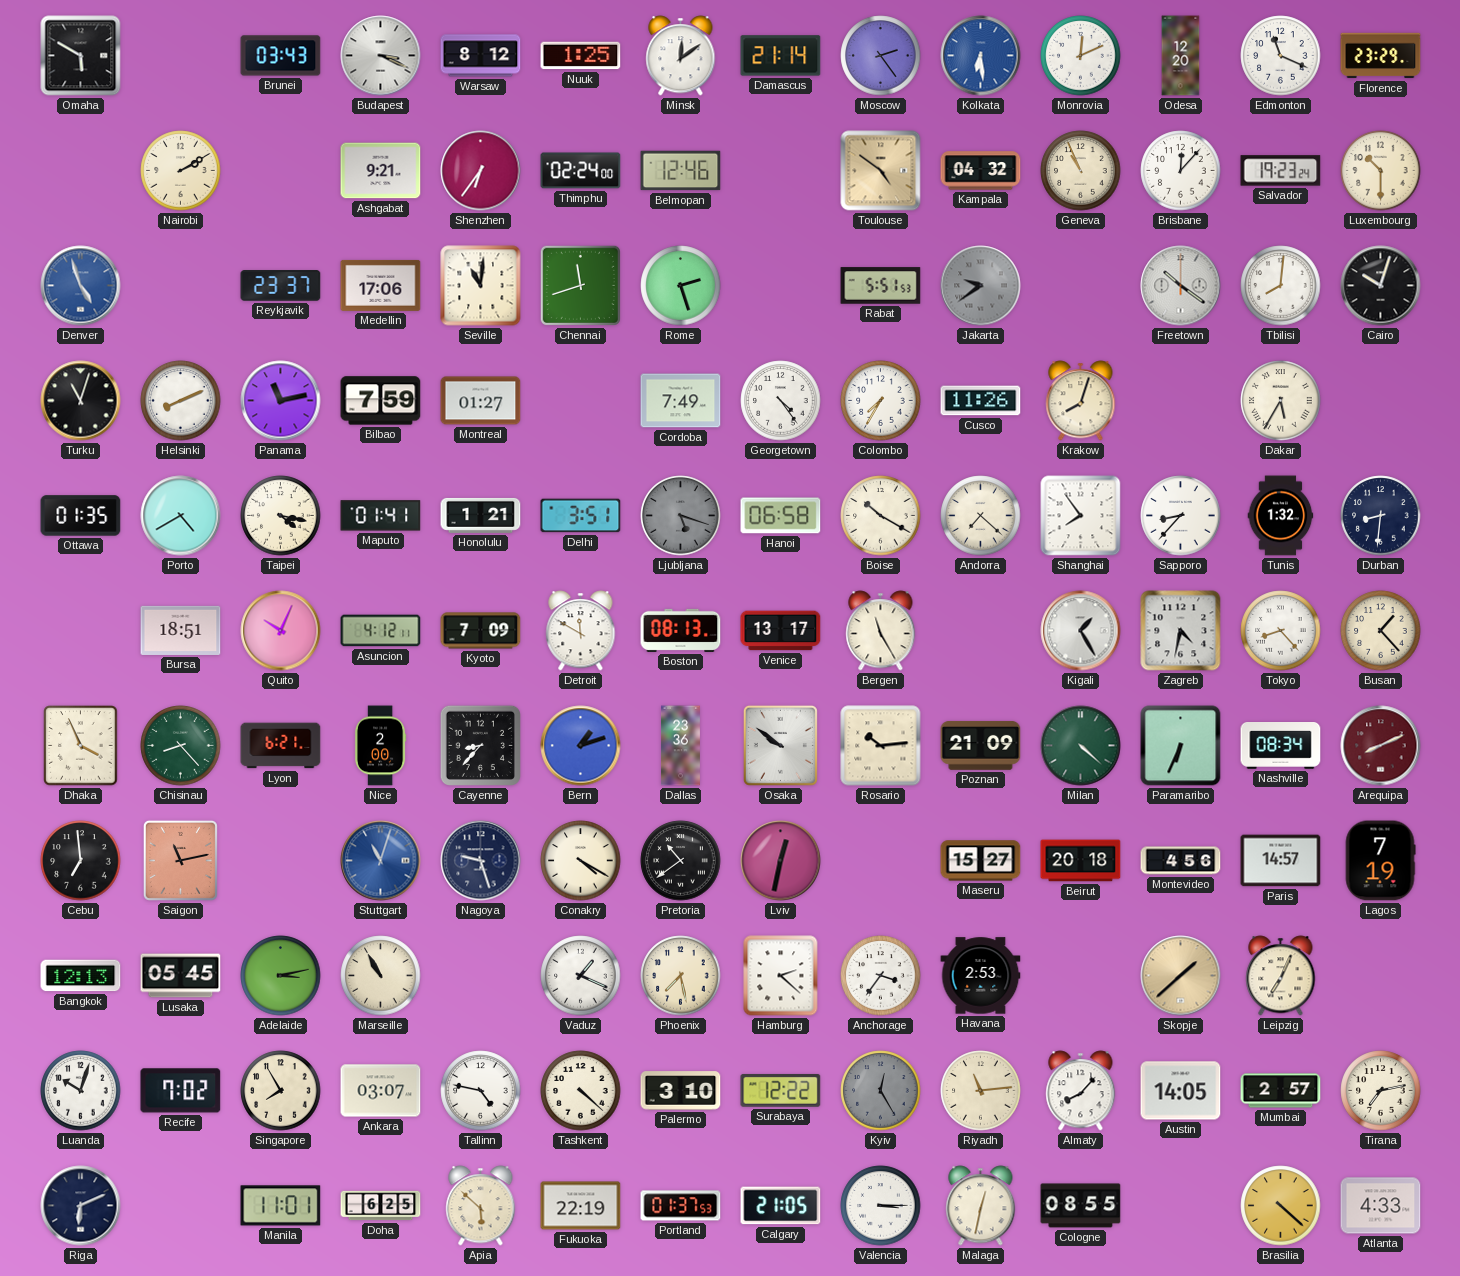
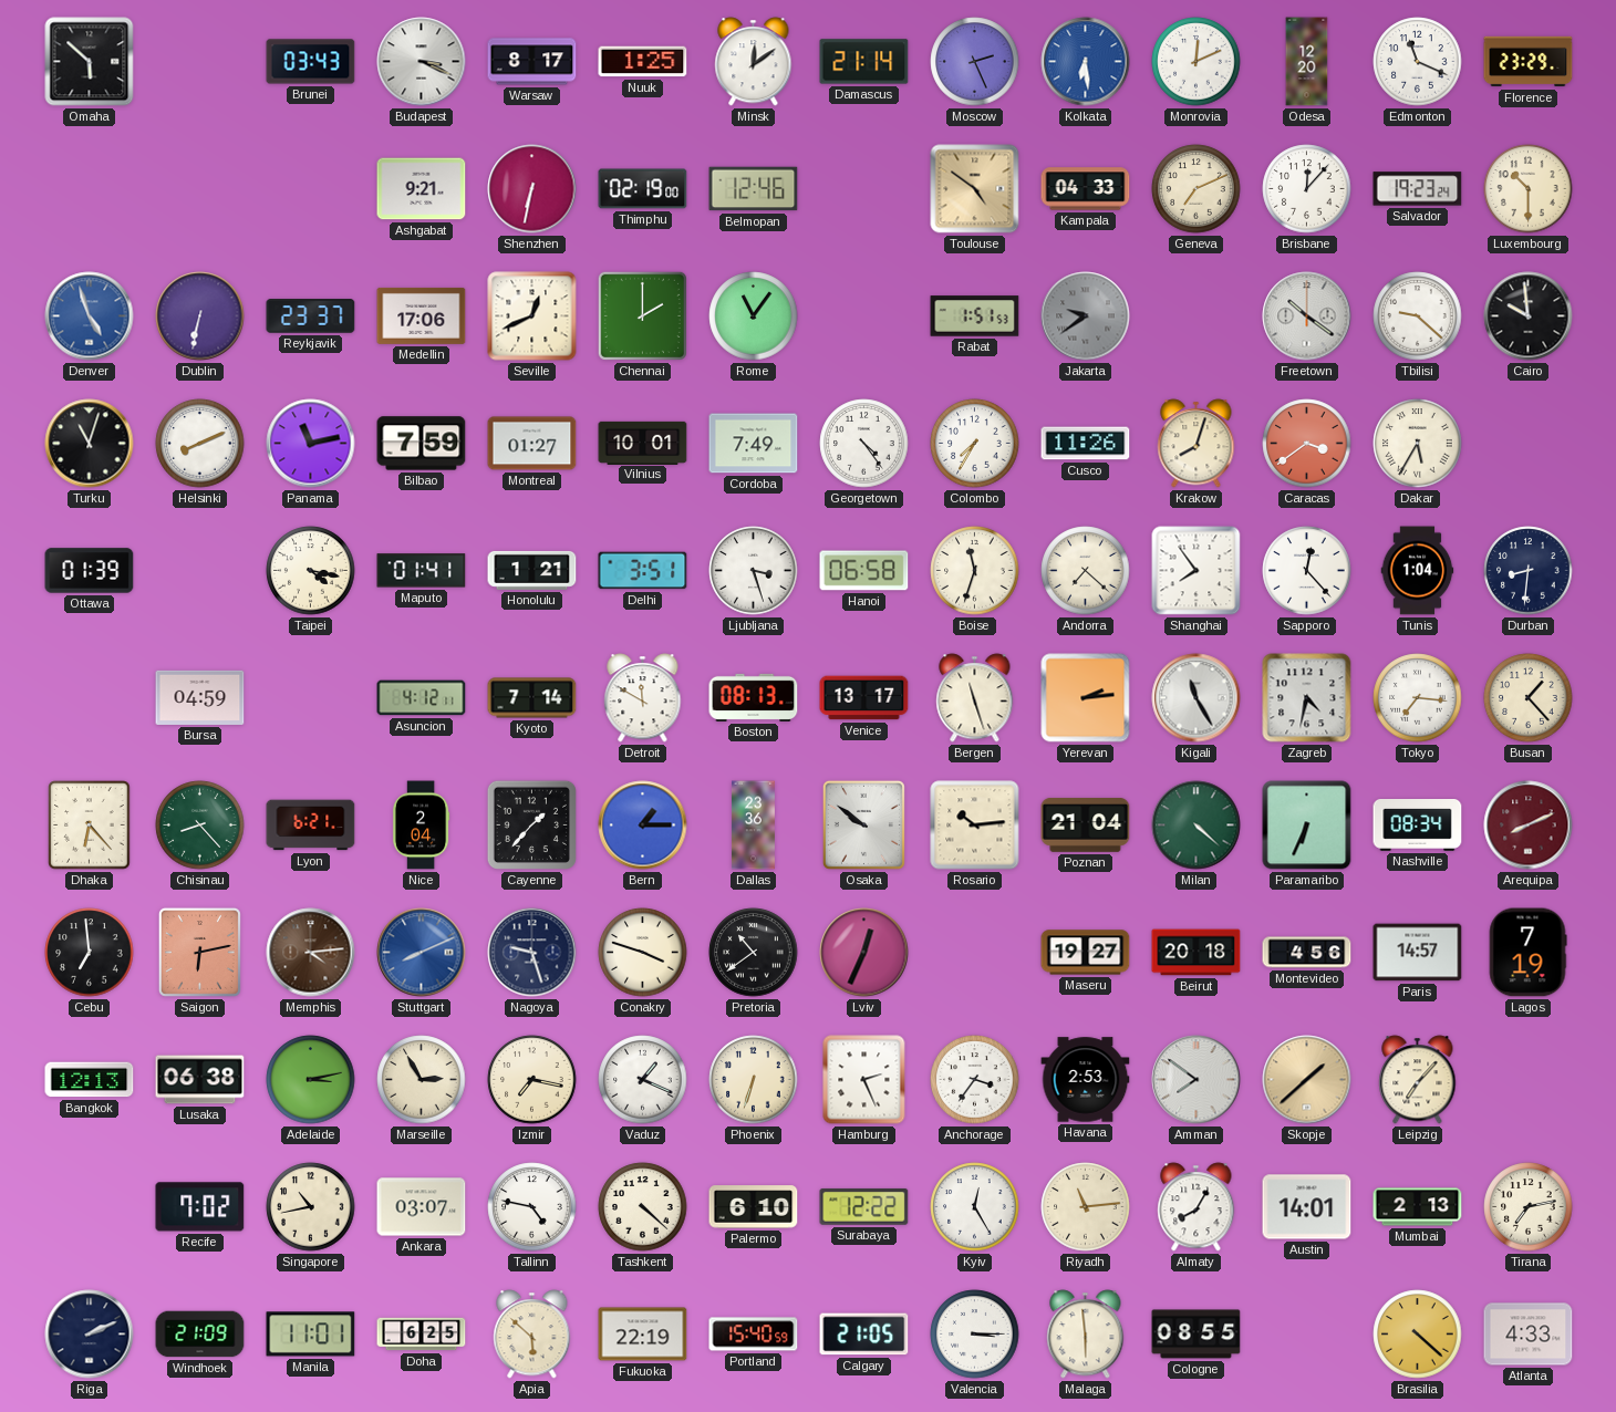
Omaha: 5:50 -> 5:52
Warsaw: 8:12 -> 8:17
Moscow: 2:24 -> 2:26
Nairobi: 2:10 -> none
Shenzhen: 6:36 -> 6:32
Thimphu: 02:24 -> 02:19
Kampala: 04:32 -> 04:33
Geneva: 10:56 -> 7:11
Dublin: none -> 6:32
Seville: 11:01 -> 12:41
Chennai: 11:42 -> 2:00
Rome: 2:27 -> 11:06
Rabat: 5:51 -> 1:51
Tbilisi: 8:01 -> 9:22
Cairo: 10:03 -> 9:59
Vilnius: none -> 10:01
Caracas: none -> 3:39
Ottawa: 01:35 -> 01:39
Porto: 4:40 -> none
Ljubljana: 5:18 -> 3:27
Ljubljana dial: grey -> white
Boise: 10:20 -> 11:33
Sapporo: 8:37 -> 12:23
Tunis: 1:32 -> 1:04
Bursa: 18:51 -> 04:59
Quito: 10:04 -> none
Kyoto: 7:09 -> 7:14
Bergen: 11:25 -> 11:27
Yerevan: none -> 2:14
Kigali: 1:25 -> 11:25
Tokyo: 8:23 -> 7:16
Dhaka: 3:56 -> 6:23
Nice: 2:00 -> 2:04
Cayenne: 8:37 -> 1:37
Bern: 1:12 -> 1:15
Poznan: 21:09 -> 21:04
Saigon: 11:13 -> 6:13
Memphis: none -> 4:14
Stuttgart: 11:03 -> 8:11
Conakry: 4:20 -> 3:48
Lviv: 12:32 -> 12:34
Maseru: 15:27 -> 19:27
Lusaka: 05:45 -> 06:38
Marseille: 10:55 -> 2:55
Izmir: none -> 7:17
Phoenix: 7:28 -> 6:33
Hamburg: 2:22 -> 2:26
Amman: none -> 7:51
Leipzig: 7:04 -> 7:07
Luanda: 10:03 -> none
Singapore: 7:55 -> 10:43
Palermo: 3:10 -> 6:10
Kyiv dial: grey -> white
Almaty: 8:07 -> 8:05
Austin: 14:05 -> 14:01
Mumbai: 2:57 -> 2:13
Riga: 6:11 -> 2:11
Windhoek: none -> 21:09
Portland: 01:37 -> 15:40
Malaga: 12:32 -> 5:59
